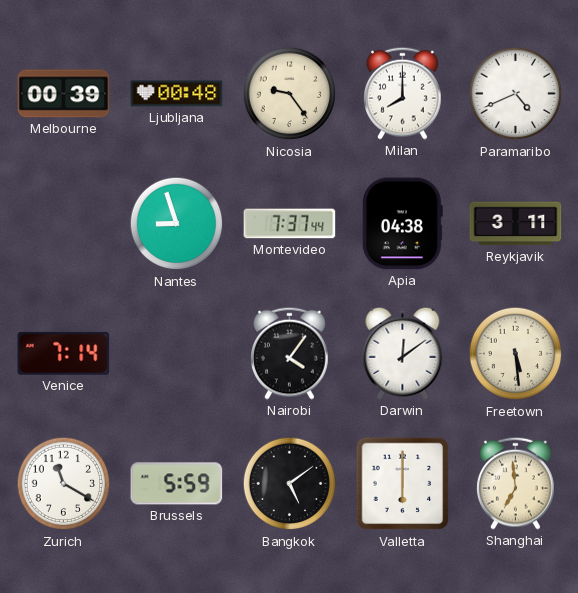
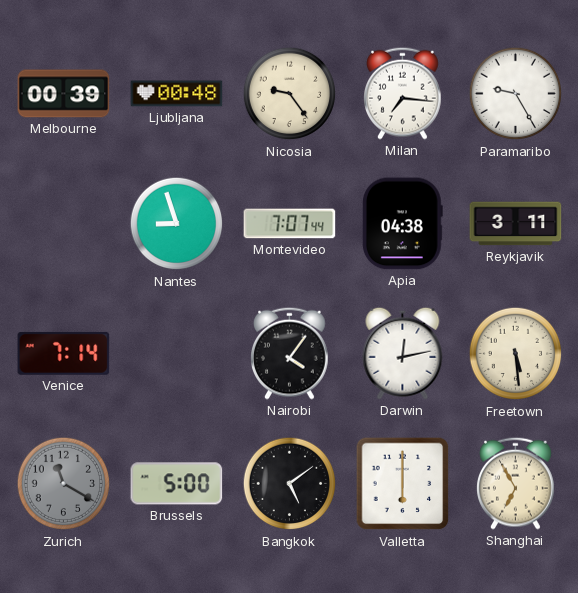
Milan: 8:00 -> 7:16
Paramaribo: 4:41 -> 9:25
Montevideo: 7:37 -> 7:07
Darwin: 12:09 -> 12:13
Zurich dial: white -> grey
Brussels: 5:59 -> 5:00
Shanghai: 6:59 -> 6:55
